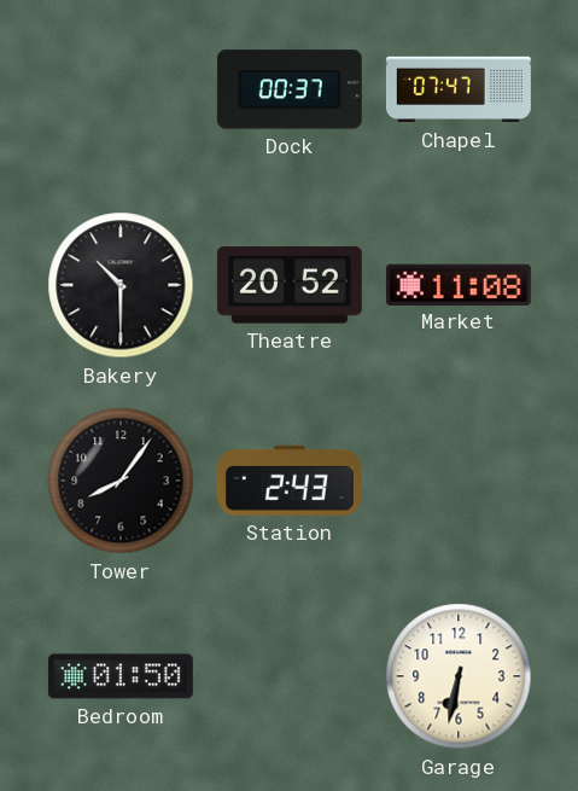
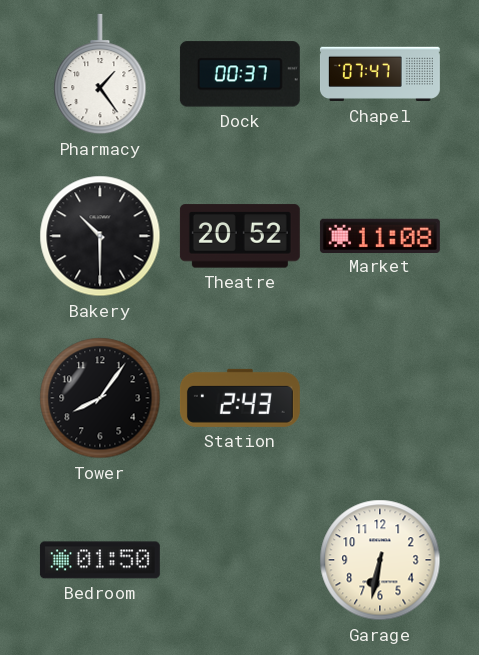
Pharmacy: none -> 1:24
